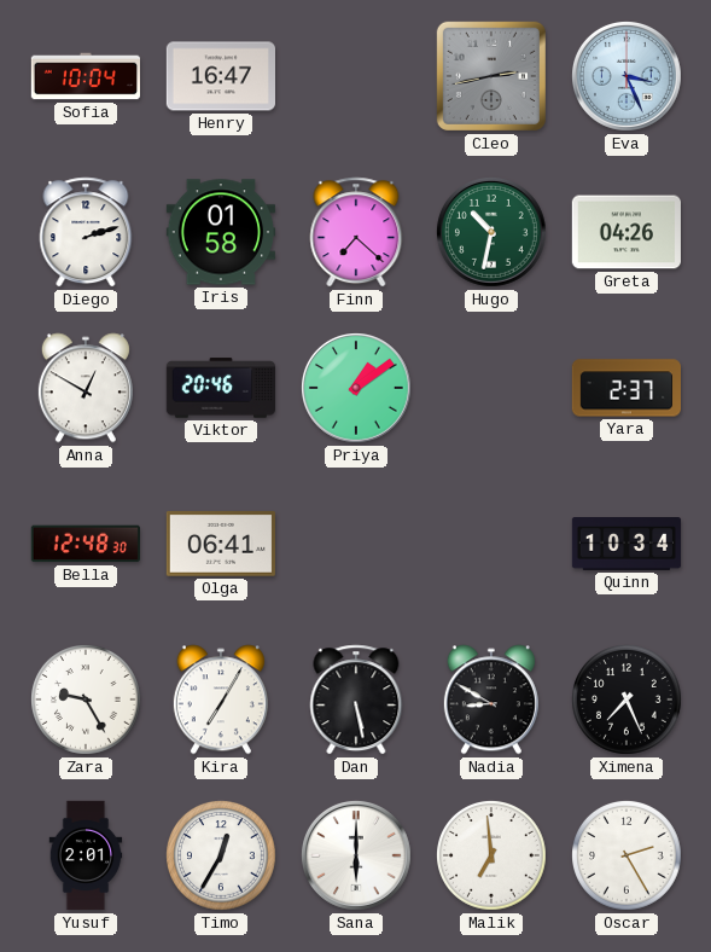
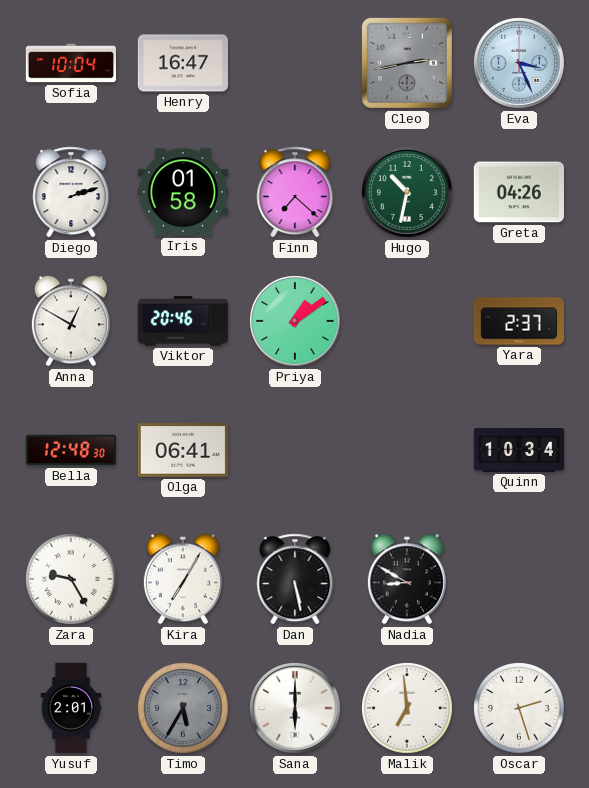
Ximena: 7:26 -> none
Timo: 12:35 -> 5:35
Timo dial: white -> grey
Oscar: 2:25 -> 2:27
